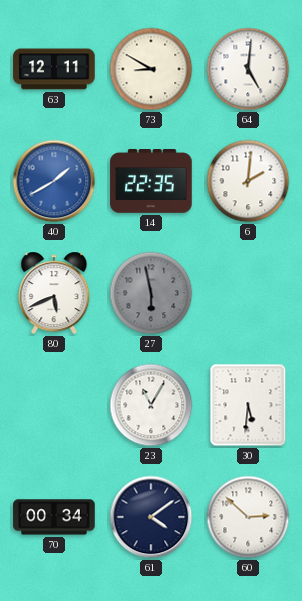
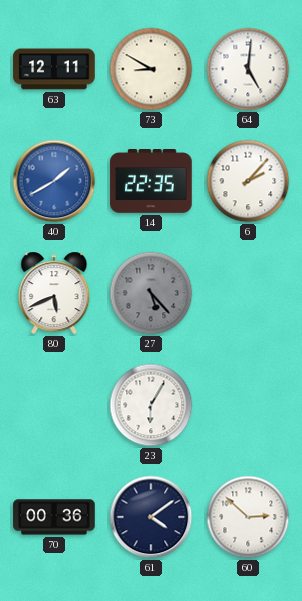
6: 2:01 -> 2:07
27: 5:58 -> 5:23
23: 11:05 -> 6:05
30: 5:31 -> none
70: 00:34 -> 00:36
